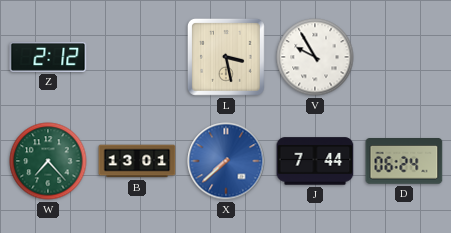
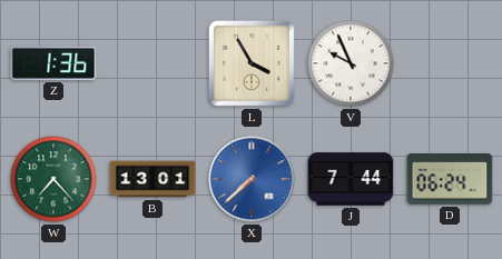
Z: 2:12 -> 1:36
L: 3:28 -> 3:55
V: 9:55 -> 9:56
